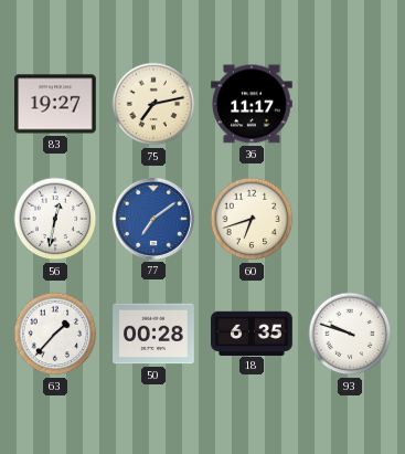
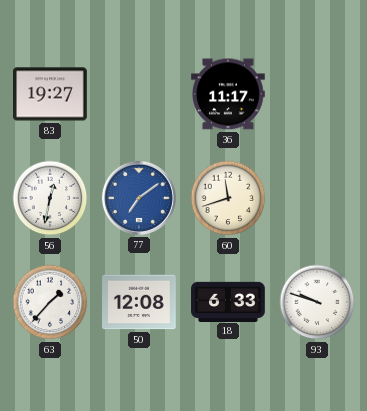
75: 7:13 -> none
60: 6:42 -> 11:42
50: 00:28 -> 12:08
18: 6:35 -> 6:33
